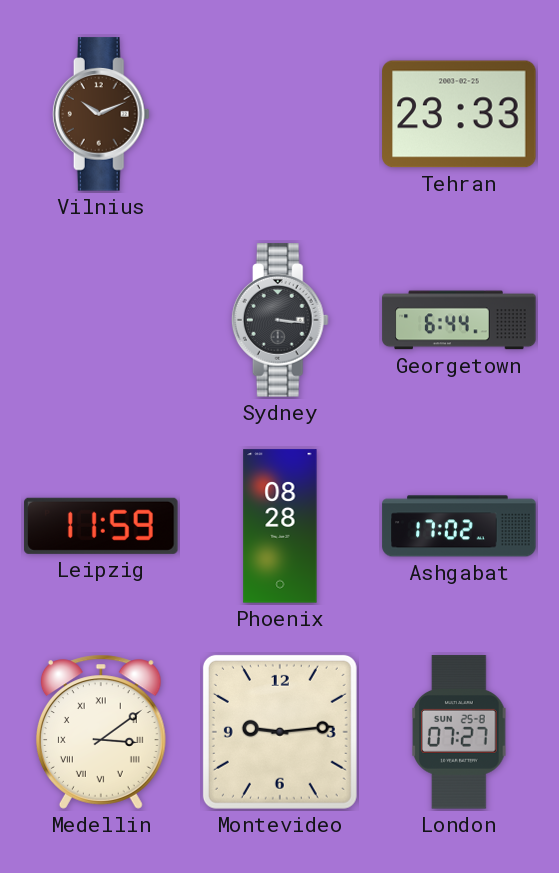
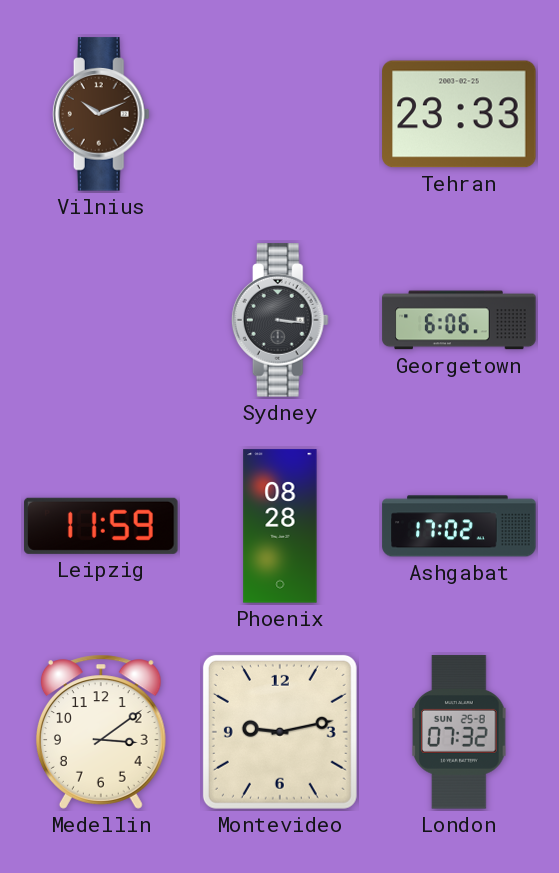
Georgetown: 6:44 -> 6:06
Medellin numerals: Roman -> Arabic
Montevideo: 9:14 -> 9:13
London: 07:27 -> 07:32
